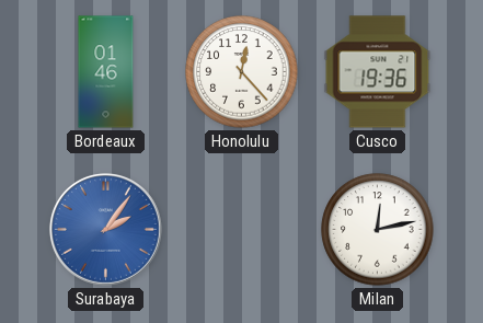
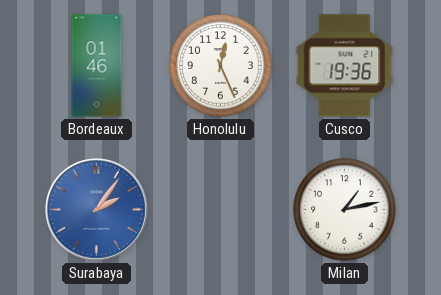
Honolulu: 12:23 -> 12:26
Milan: 12:13 -> 1:13
